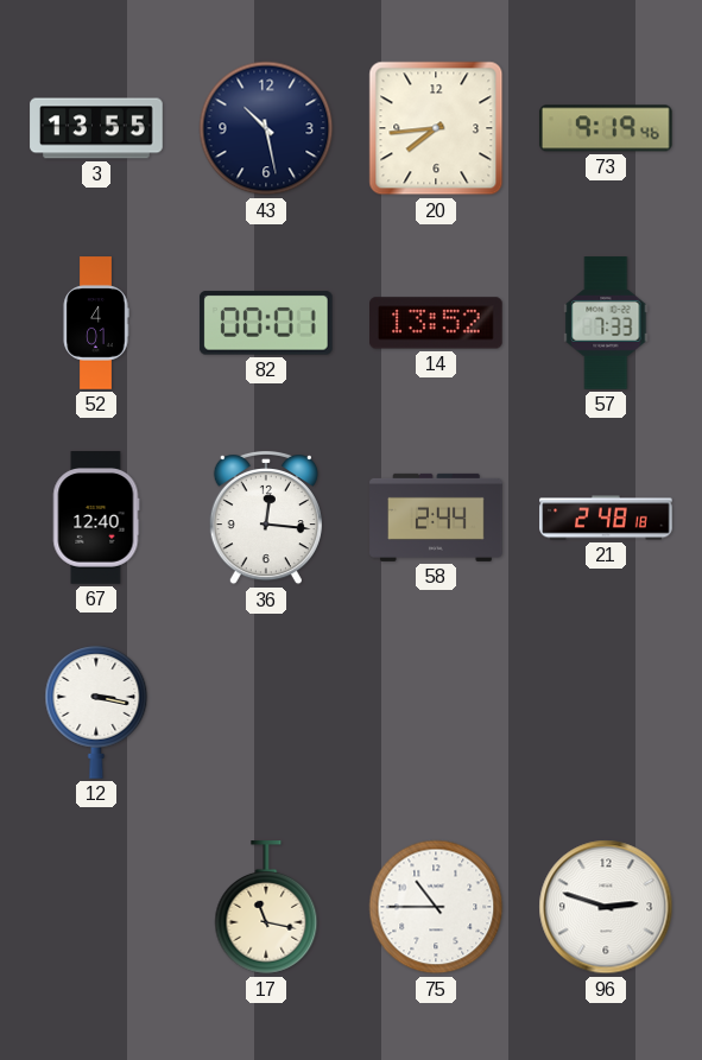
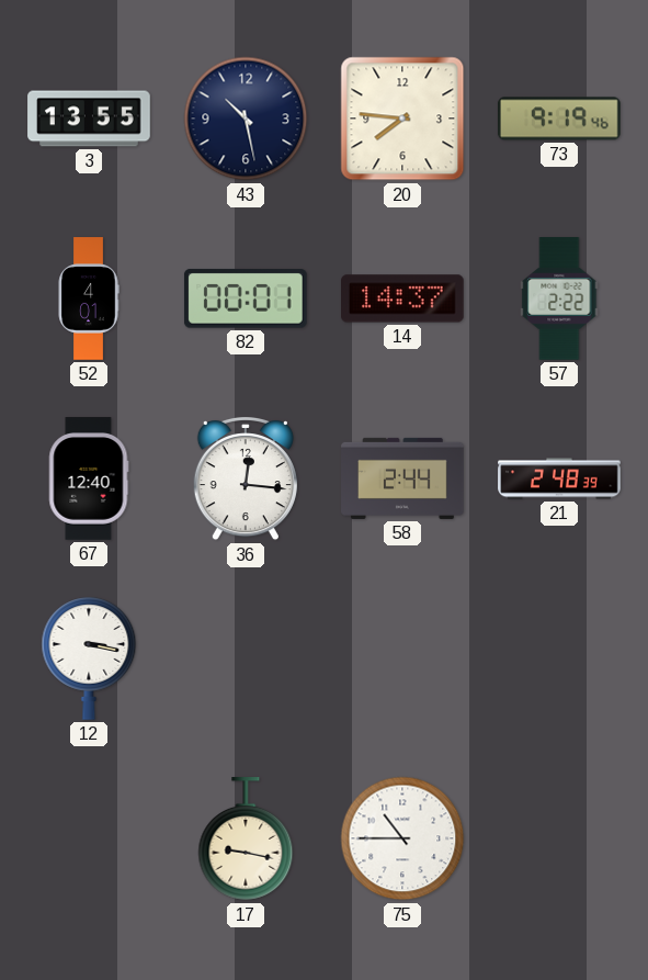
20: 7:44 -> 7:46
14: 13:52 -> 14:37
57: 7:33 -> 2:22
21: 2:48:18 -> 2:48:39
17: 11:17 -> 9:17
96: 2:48 -> none
